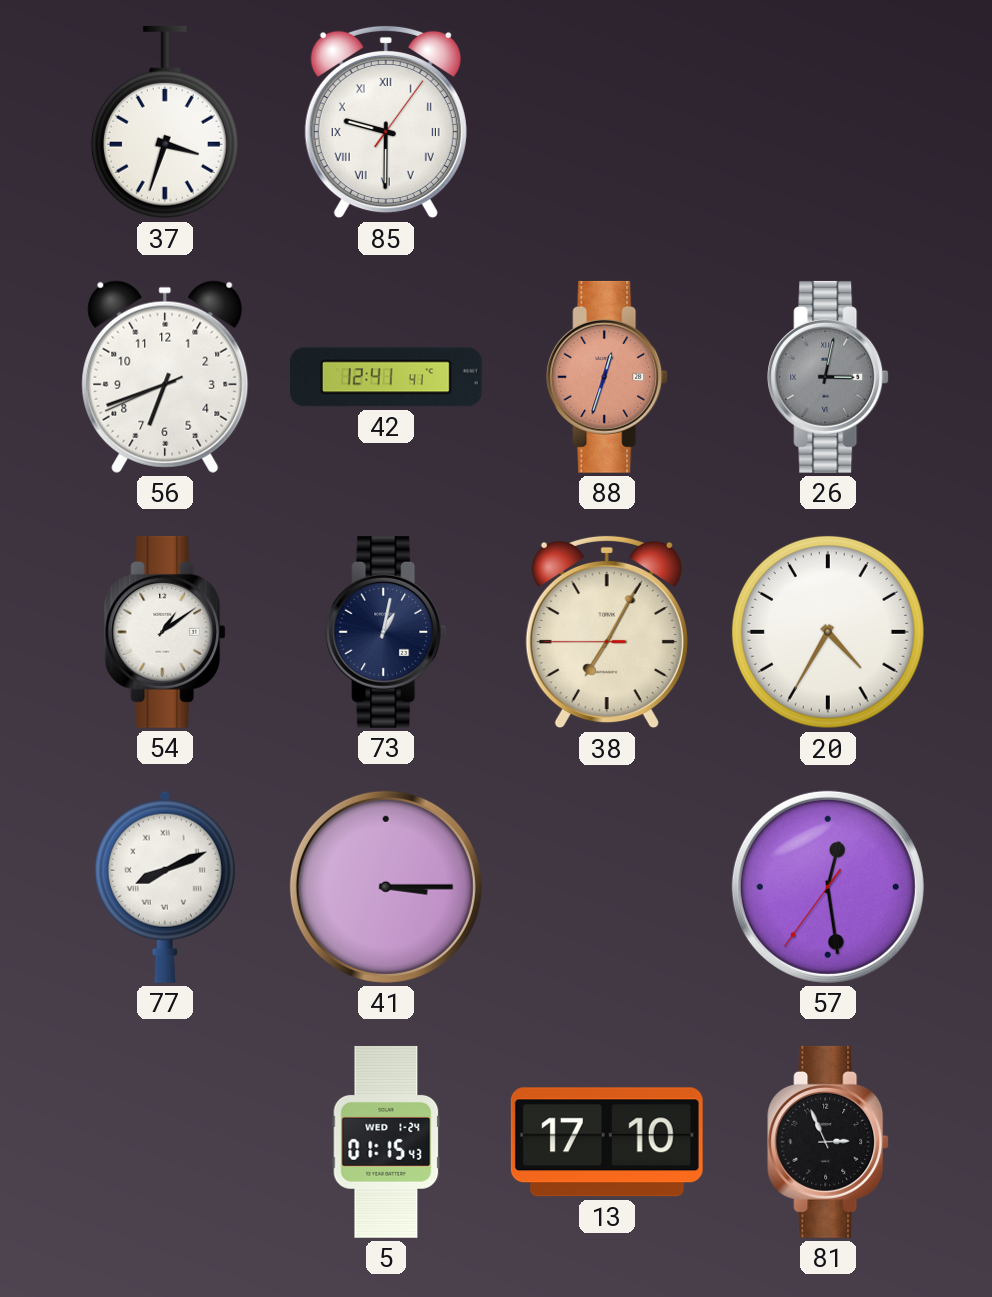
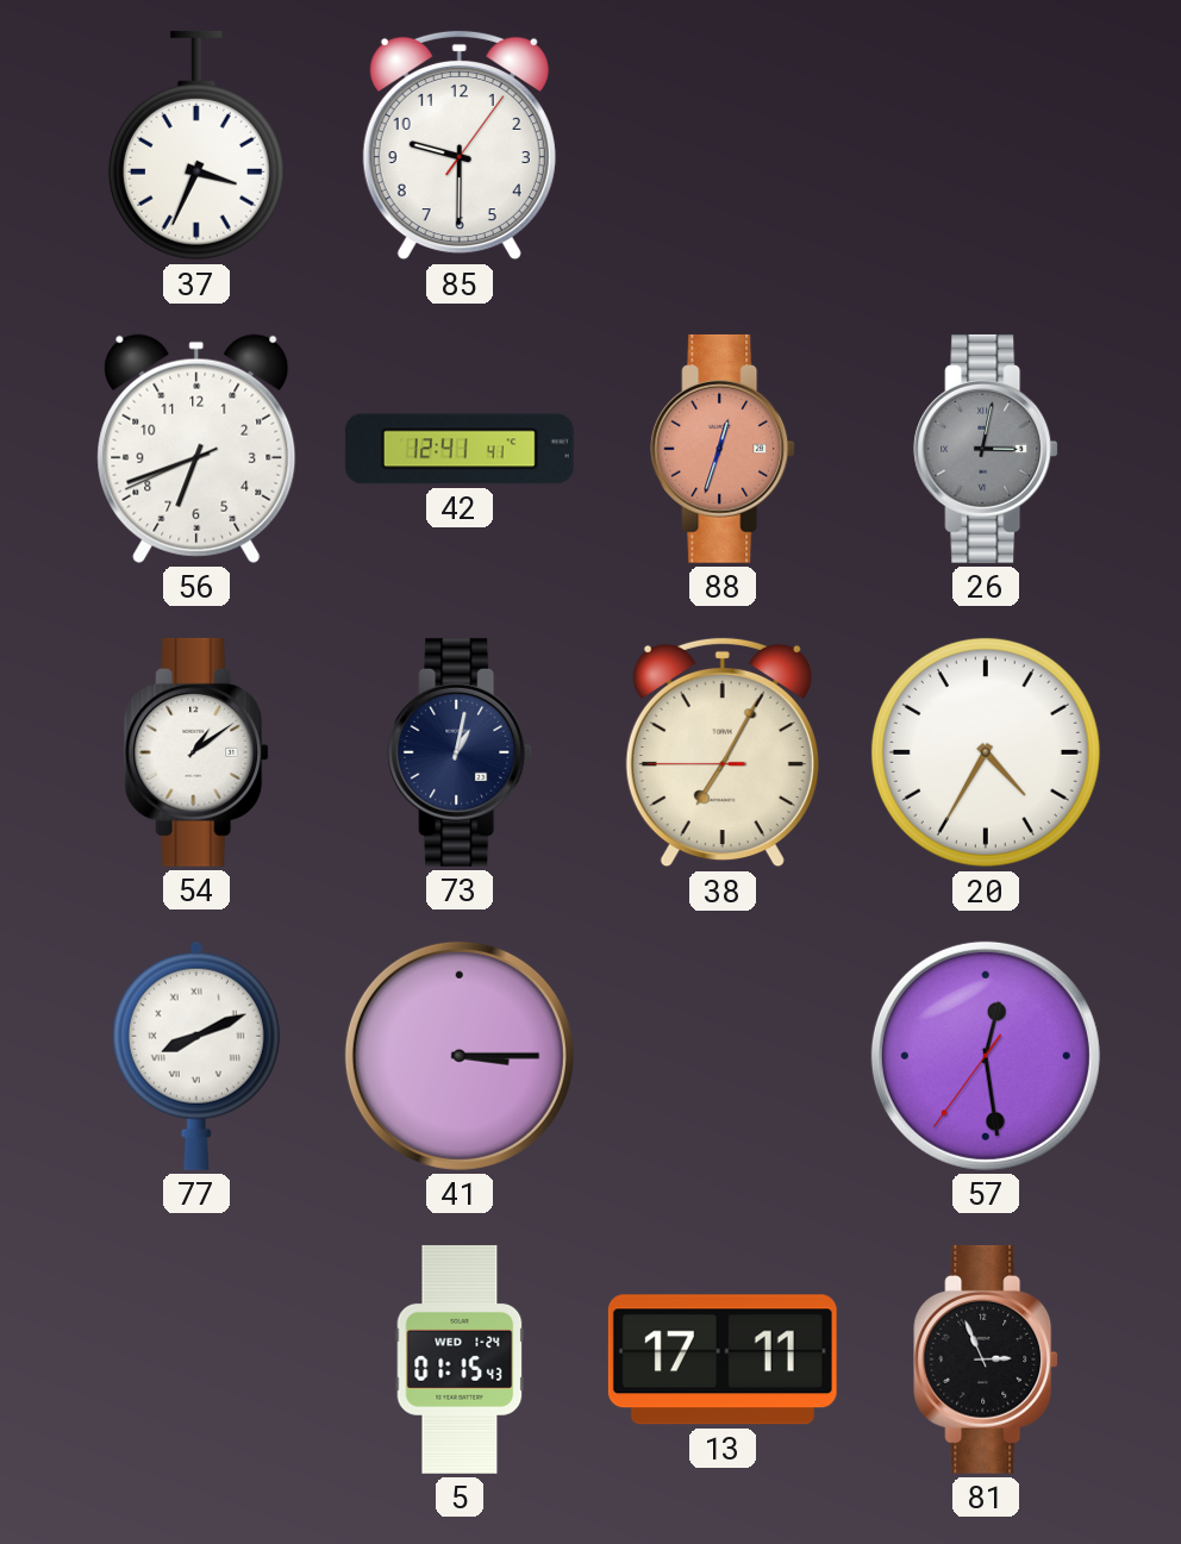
37: 3:33 -> 3:34
85 numerals: Roman -> Arabic
13: 17:10 -> 17:11
